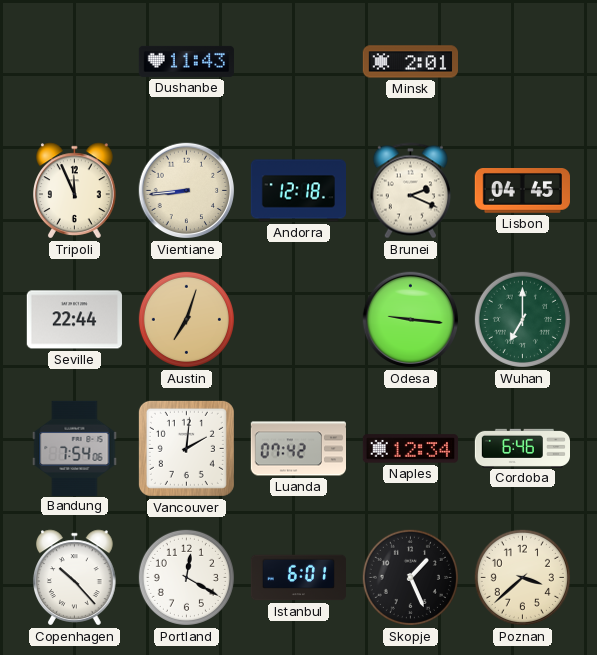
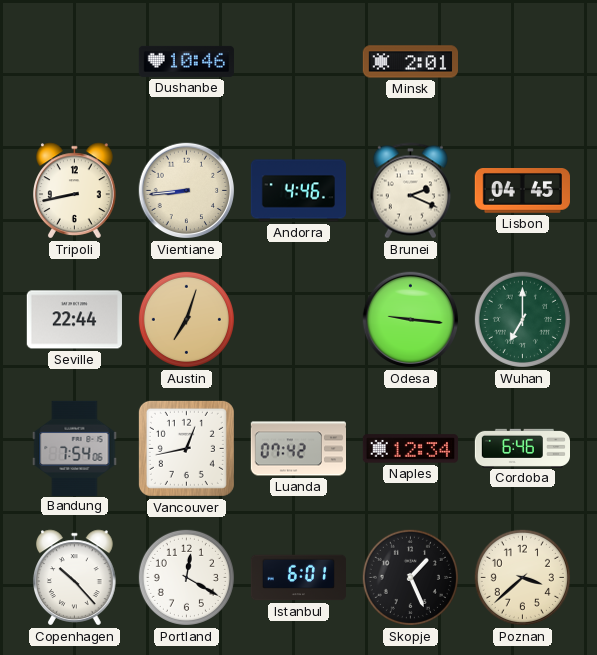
Dushanbe: 11:43 -> 10:46
Tripoli: 11:56 -> 8:43
Andorra: 12:18 -> 4:46
Vancouver: 2:01 -> 12:43
